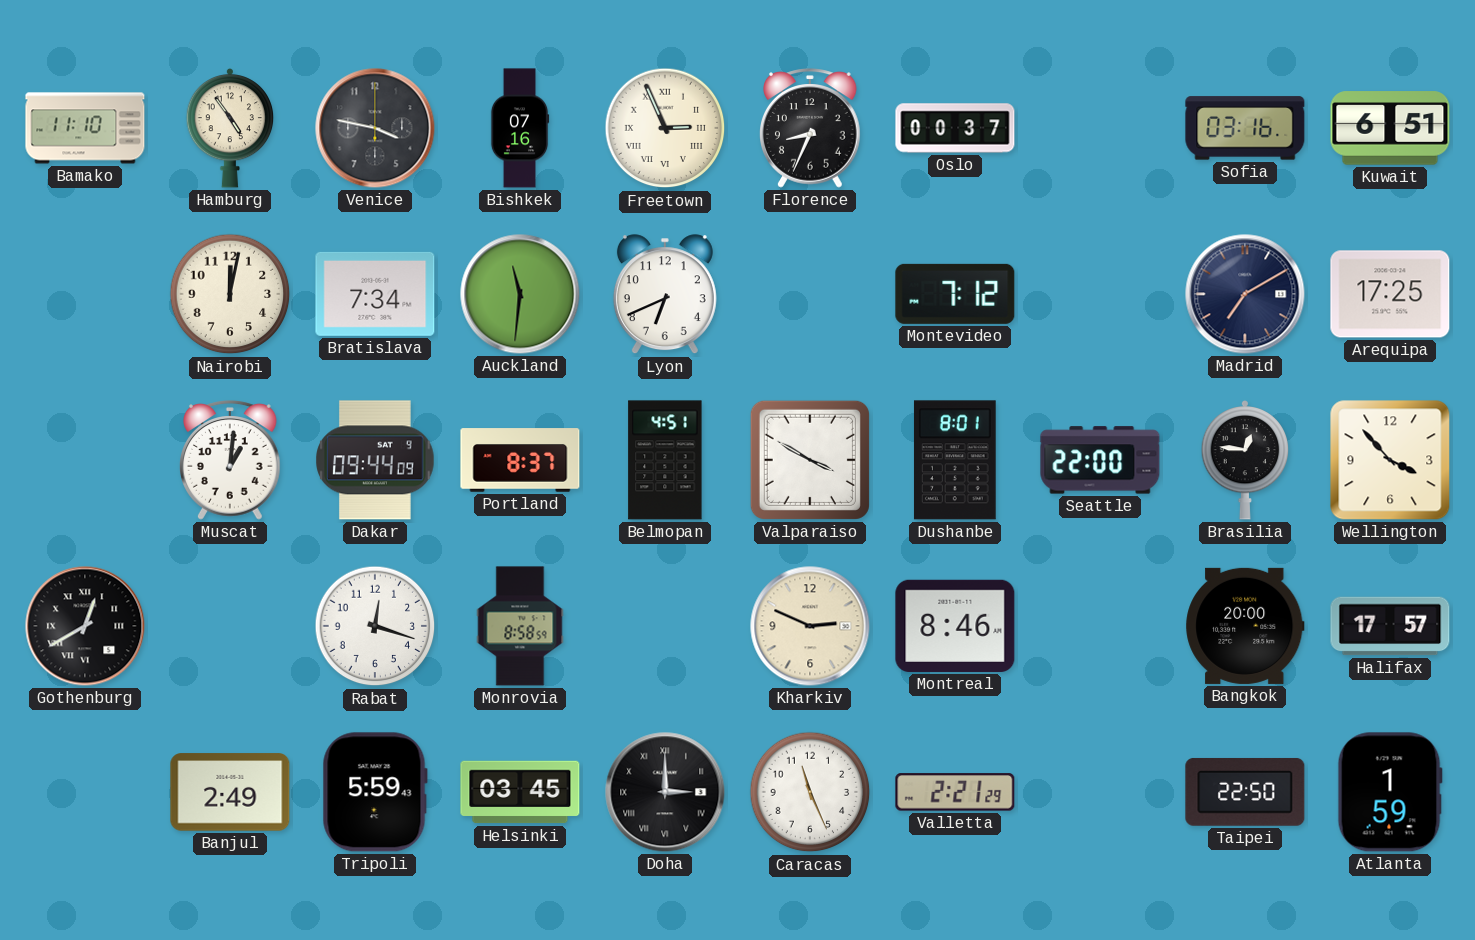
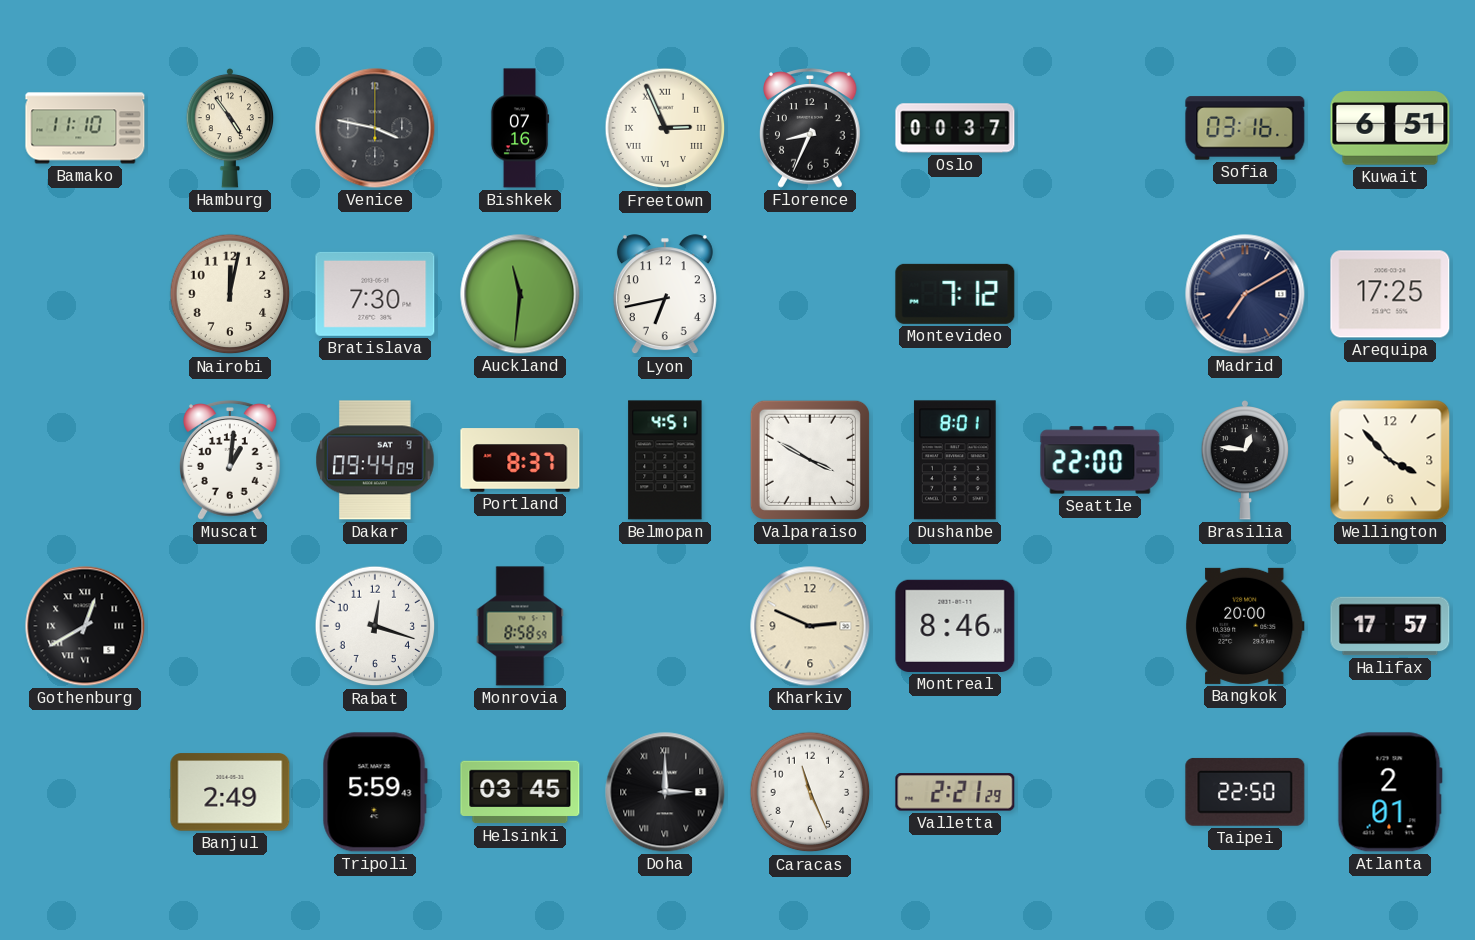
Bratislava: 7:34 -> 7:30
Lyon: 6:41 -> 6:43
Atlanta: 1:59 -> 2:01
